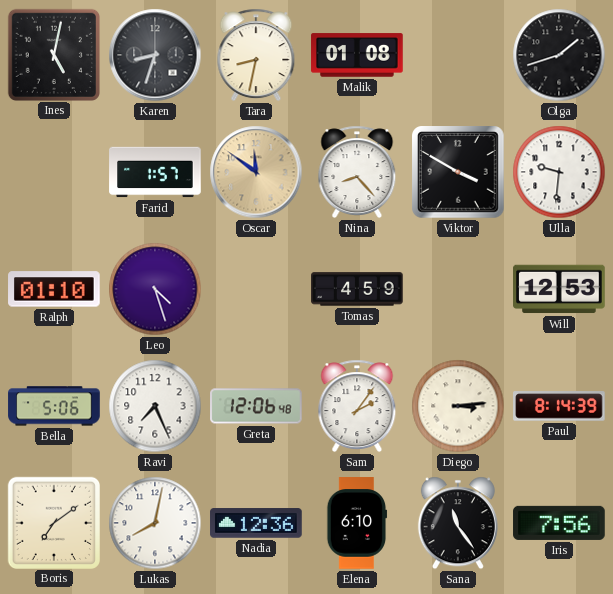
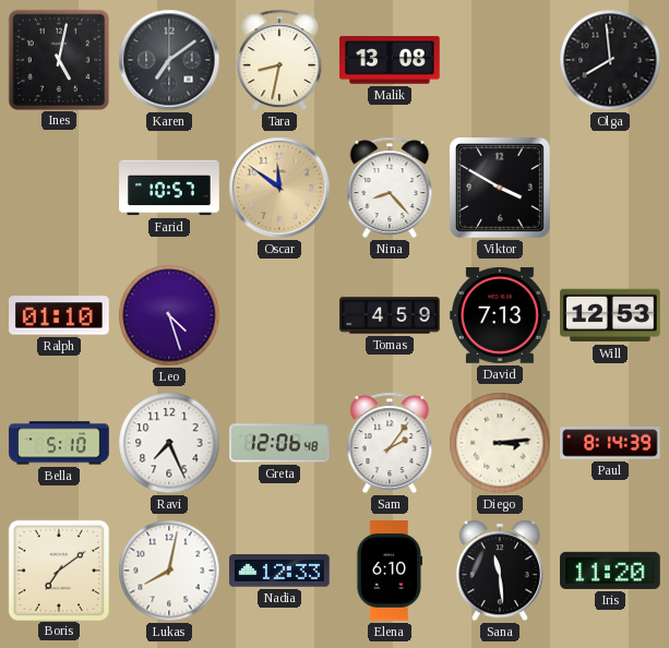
Karen: 8:33 -> 7:09
Malik: 01:08 -> 13:08
Olga: 1:42 -> 7:59
Farid: 1:57 -> 10:57
Ulla: 9:31 -> none
David: none -> 7:13
Bella: 5:06 -> 5:10
Nadia: 12:36 -> 12:33
Sana: 11:24 -> 11:29
Iris: 7:56 -> 11:20
